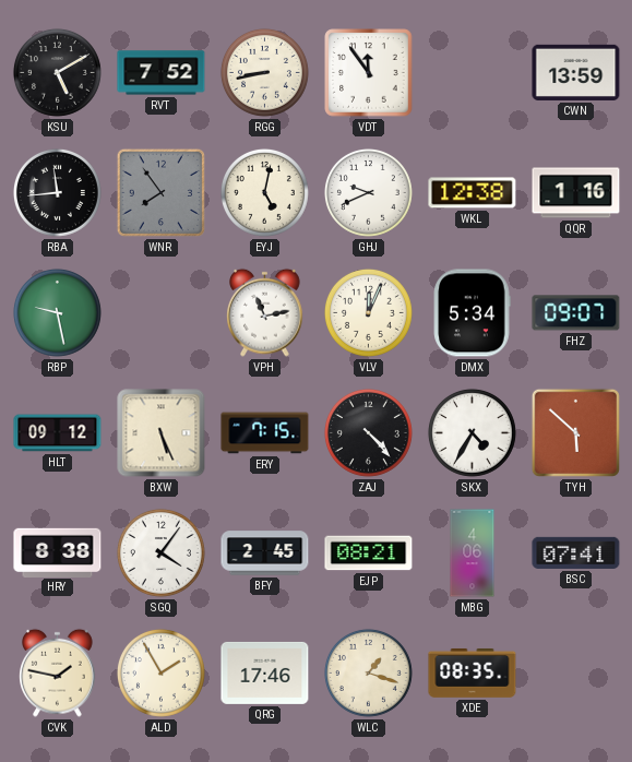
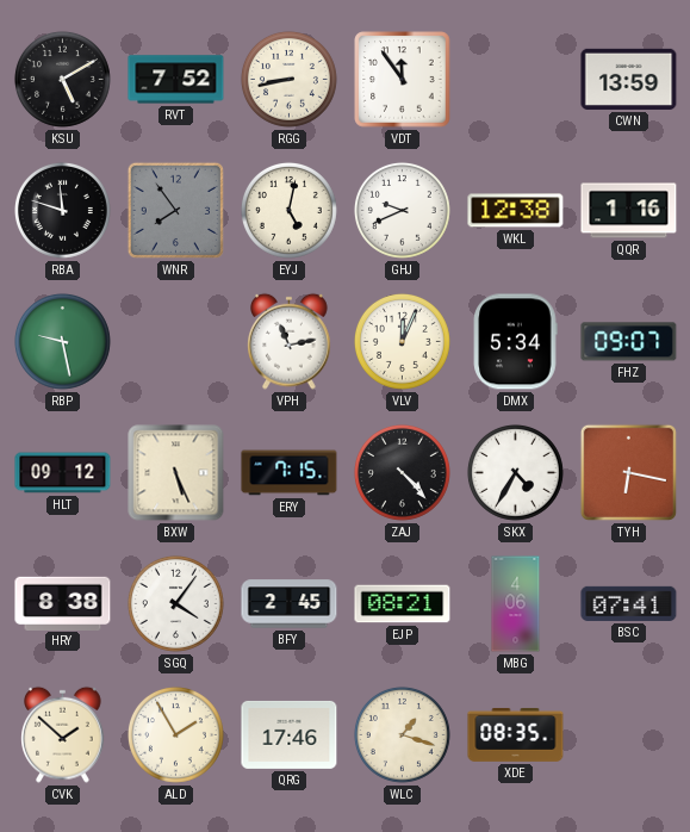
RBA: 11:44 -> 11:48
TYH: 5:52 -> 6:17
CVK: 1:47 -> 1:52
